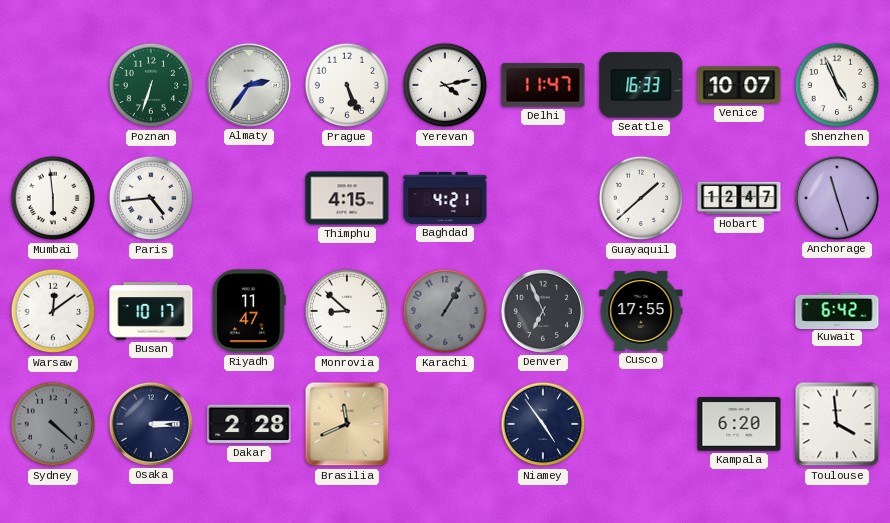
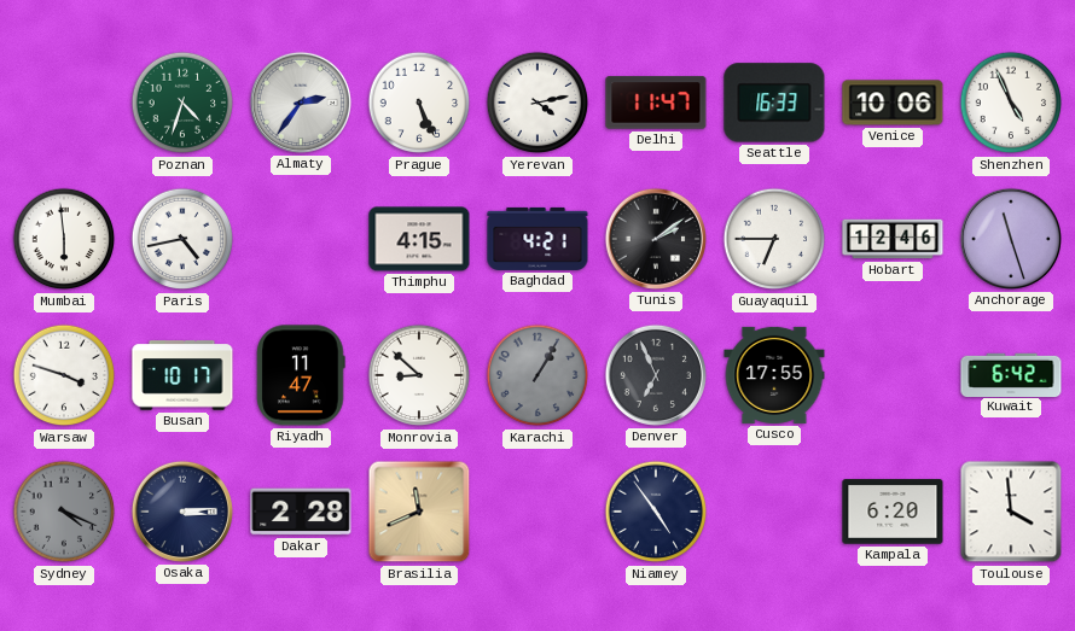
Poznan: 6:33 -> 4:33
Venice: 10:07 -> 10:06
Paris: 4:44 -> 4:43
Tunis: none -> 2:09
Guayaquil: 1:38 -> 6:45
Hobart: 12:47 -> 12:46
Warsaw: 12:09 -> 3:48
Sydney: 4:22 -> 4:19
